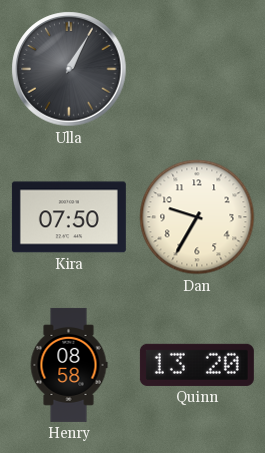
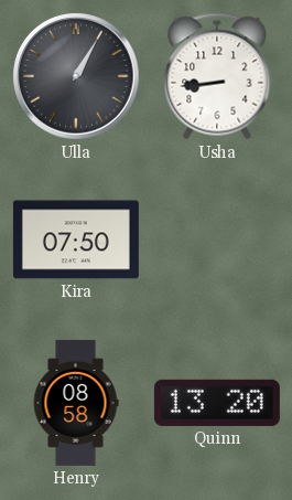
Usha: none -> 8:44
Dan: 9:35 -> none
